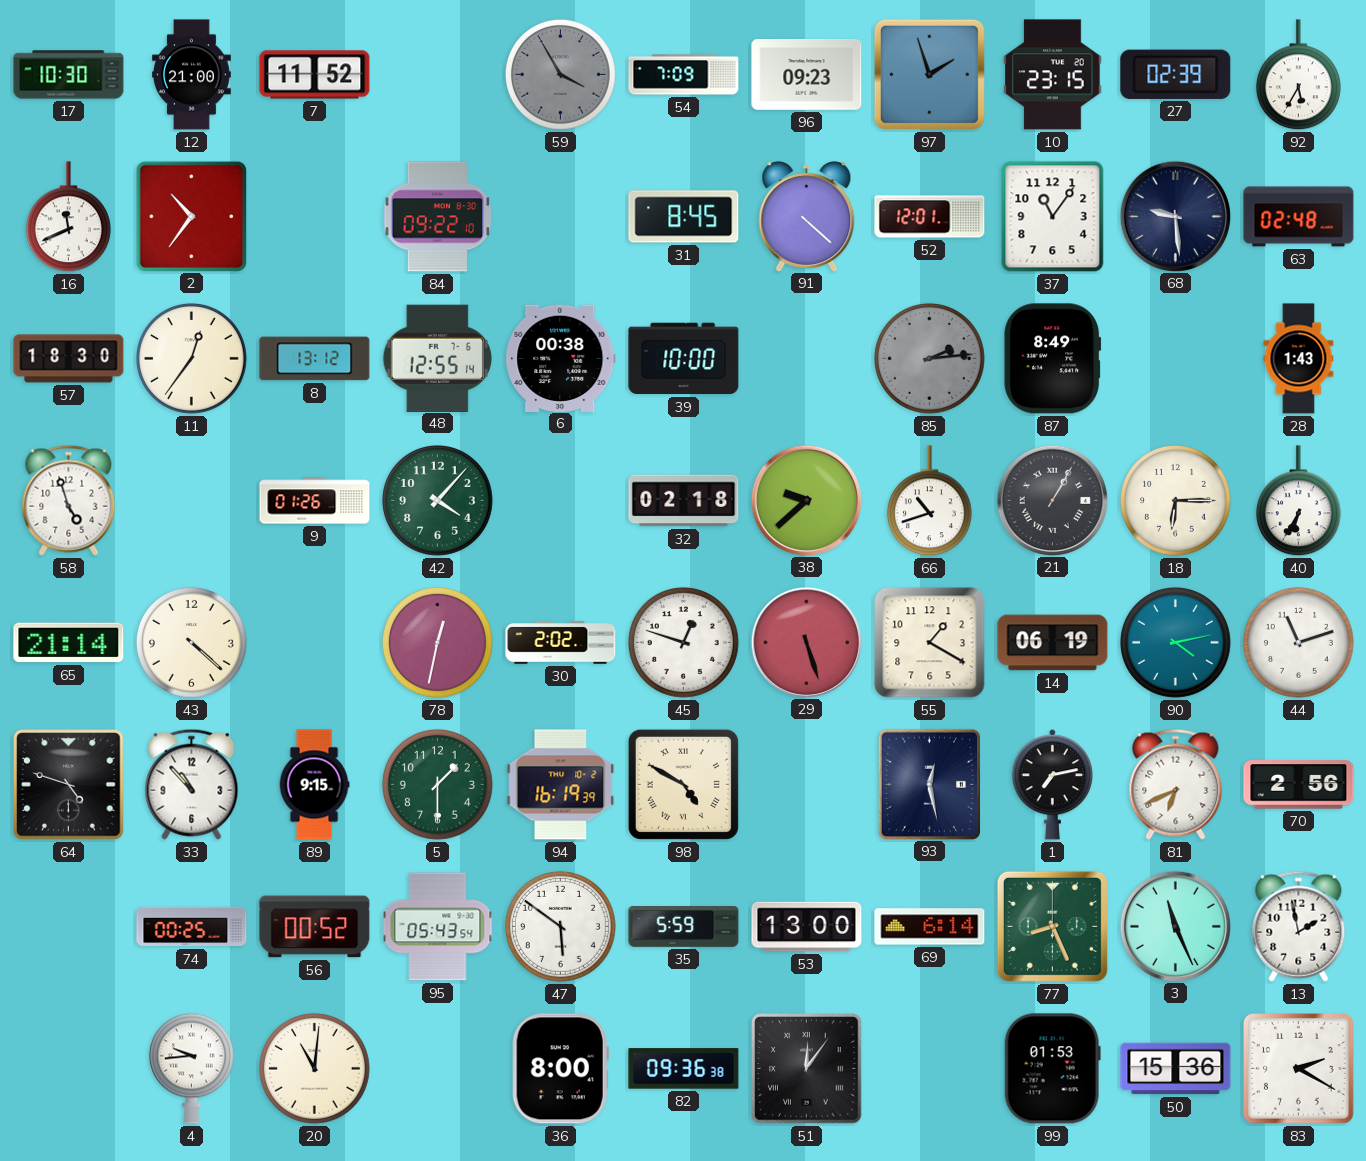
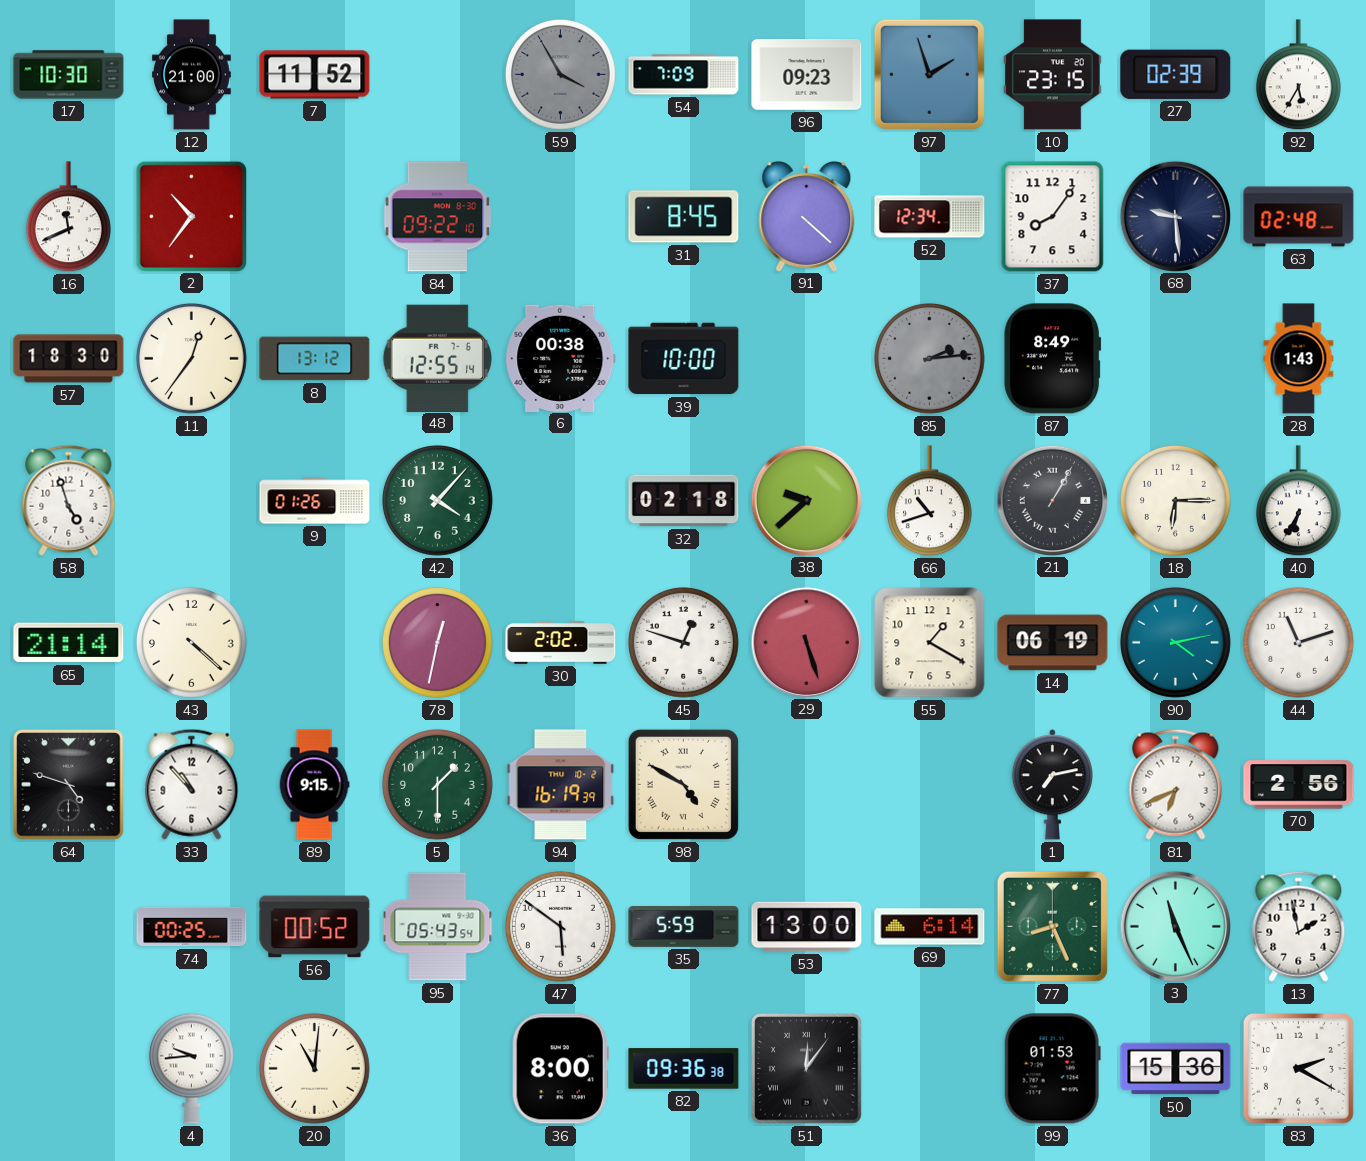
52: 12:01 -> 12:34
37: 11:06 -> 8:06
93: 12:28 -> none
